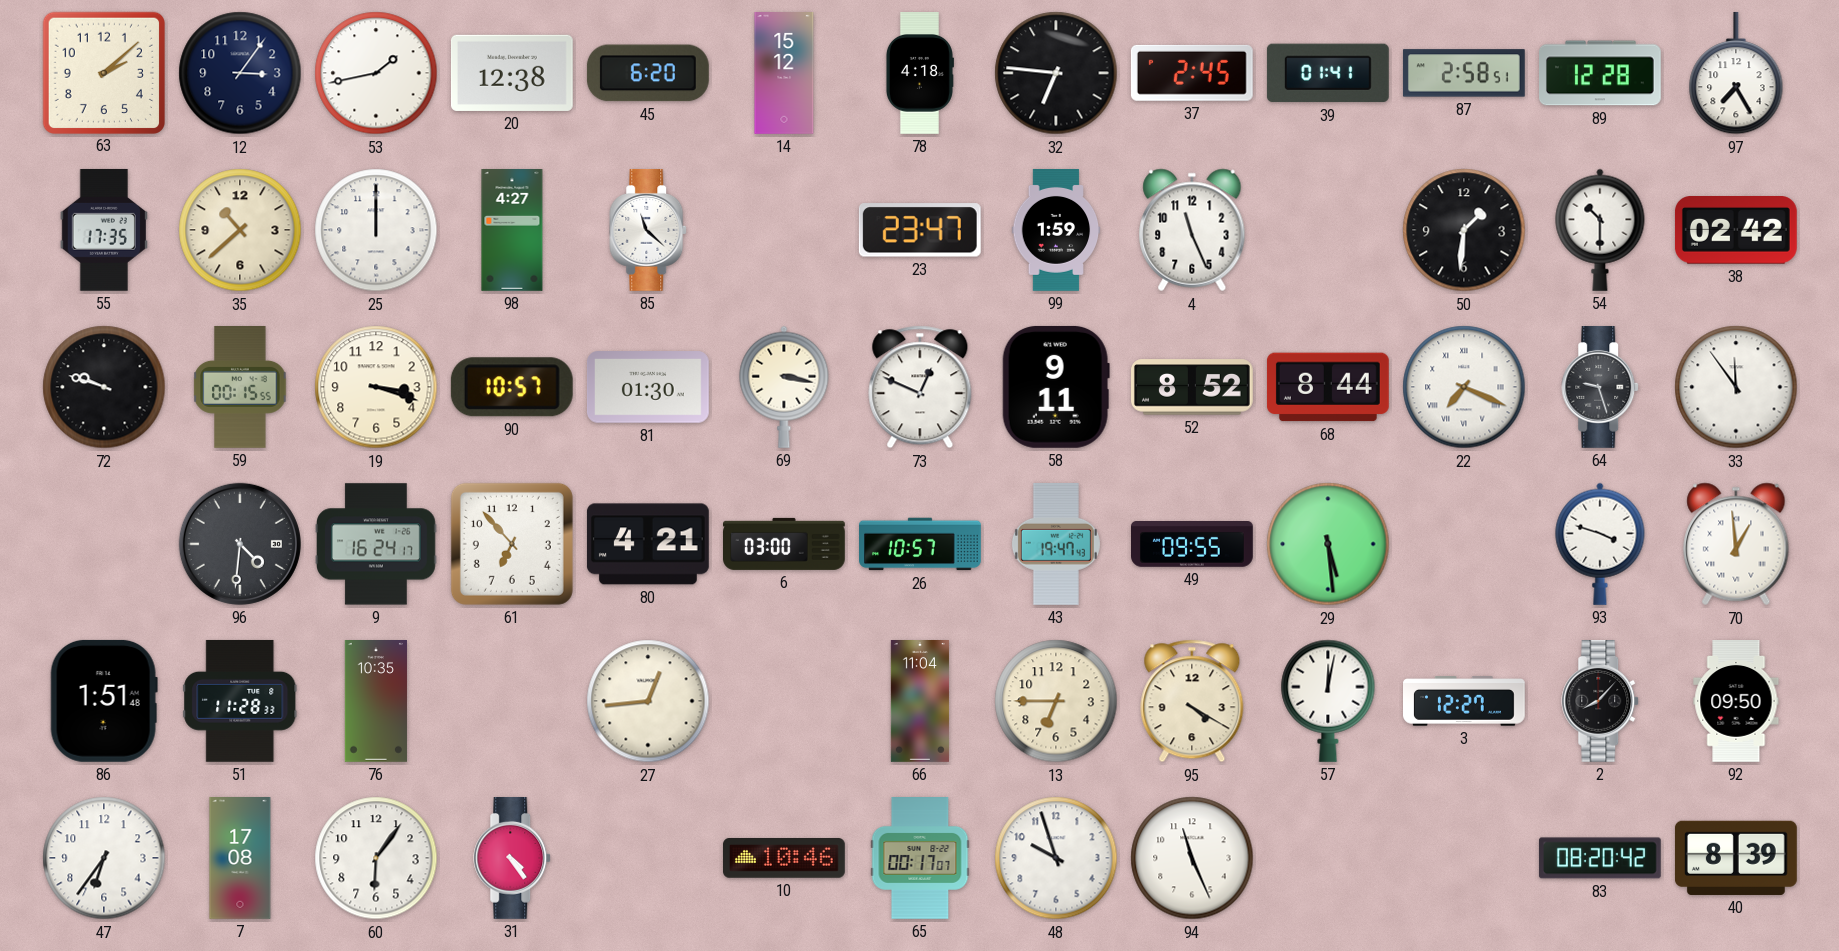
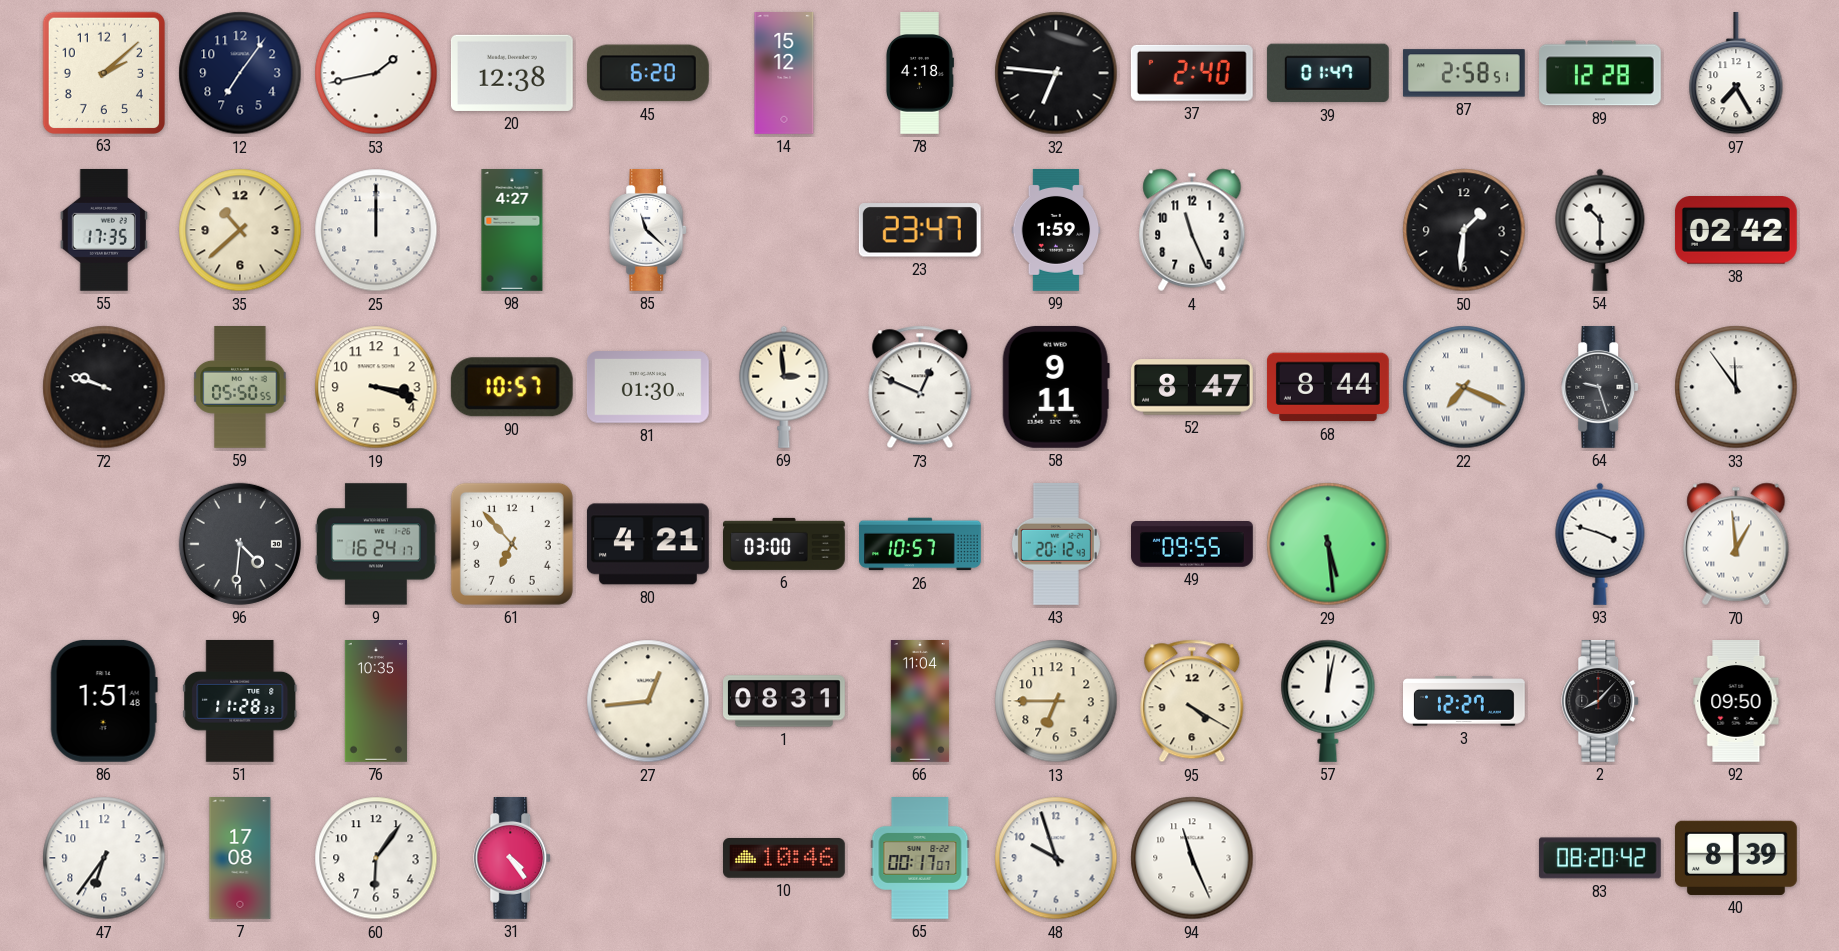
12: 3:06 -> 7:06
37: 2:45 -> 2:40
39: 01:41 -> 01:47
59: 00:15 -> 05:50
69: 3:17 -> 2:59
52: 8:52 -> 8:47
43: 19:47 -> 20:12
1: none -> 08:31
